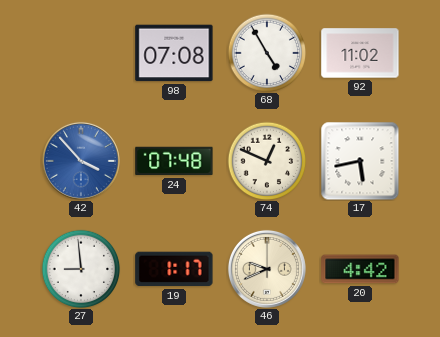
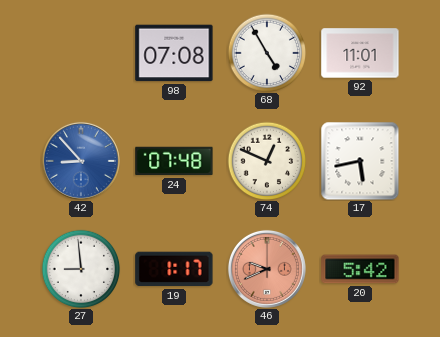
92: 11:02 -> 11:01
42: 3:53 -> 8:53
46 dial: cream -> salmon
20: 4:42 -> 5:42
